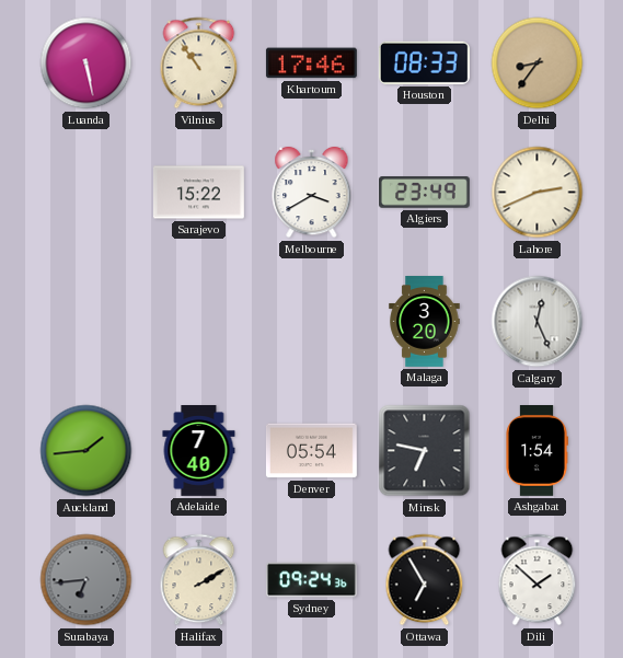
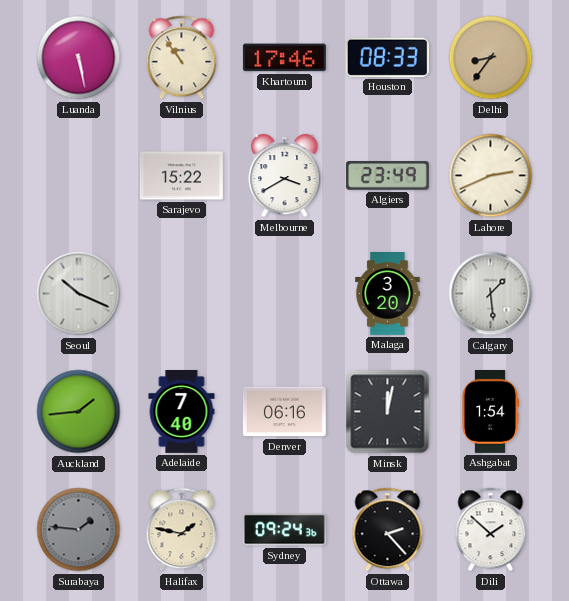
Seoul: none -> 10:19
Calgary: 12:26 -> 1:29
Denver: 05:54 -> 06:16
Minsk: 6:47 -> 12:02
Surabaya: 6:44 -> 1:46
Halifax: 2:10 -> 1:47
Ottawa: 6:55 -> 2:23
